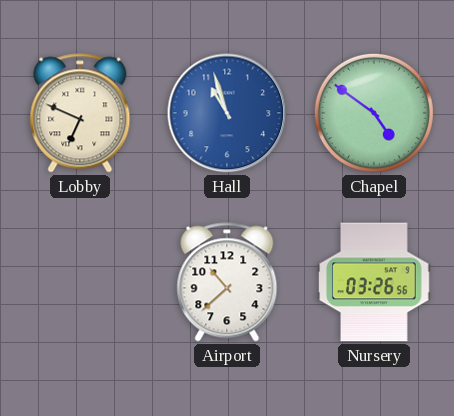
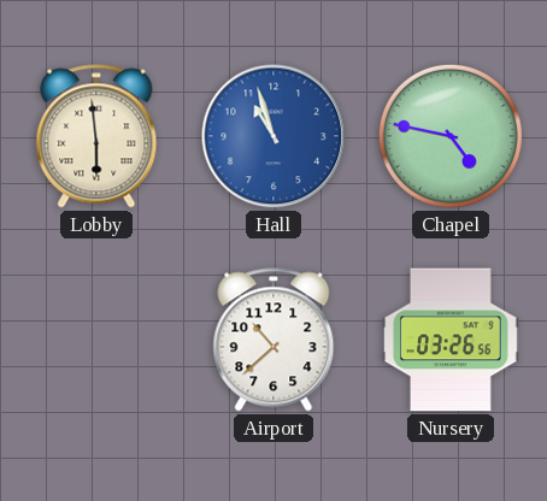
Lobby: 6:49 -> 5:59
Chapel: 4:51 -> 4:47
